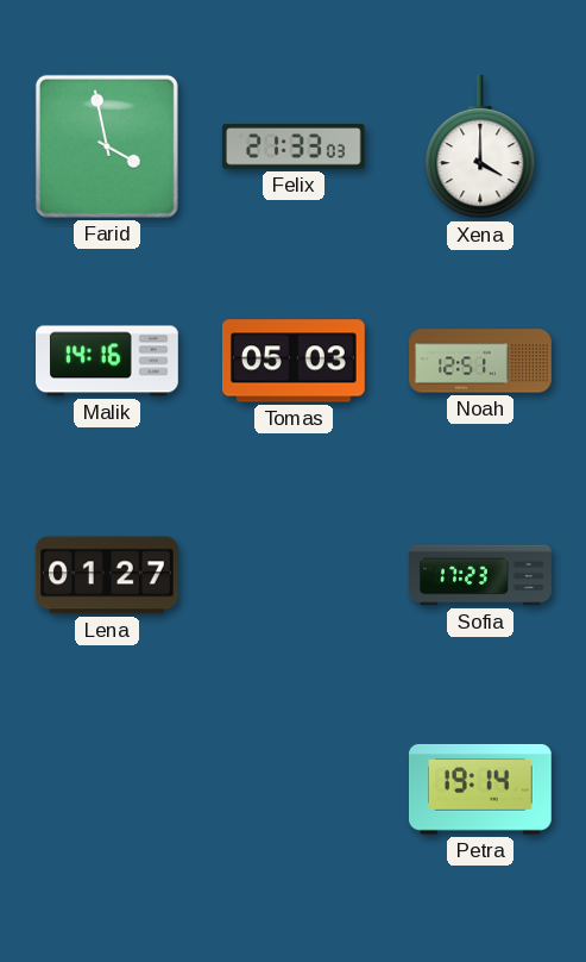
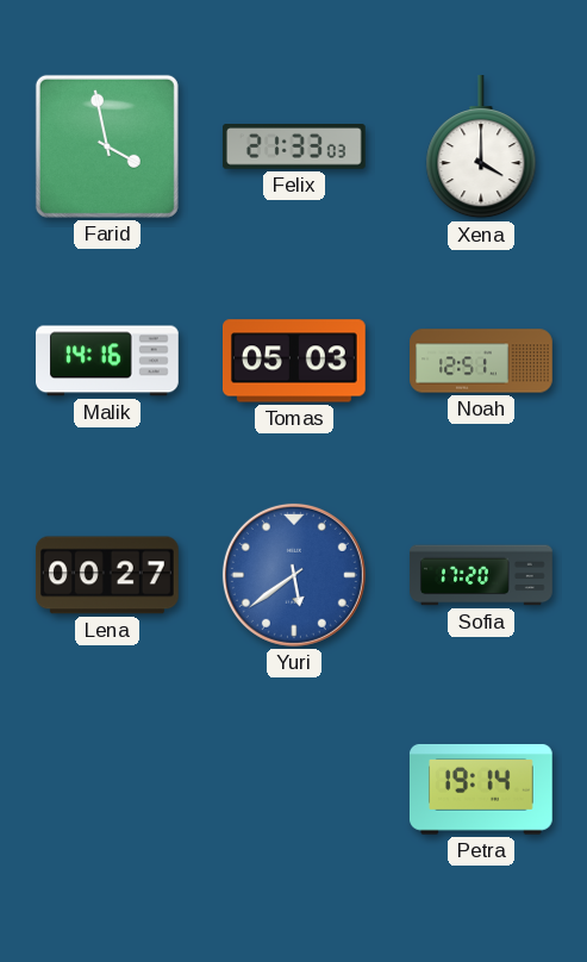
Lena: 01:27 -> 00:27
Yuri: none -> 5:39
Sofia: 17:23 -> 17:20
